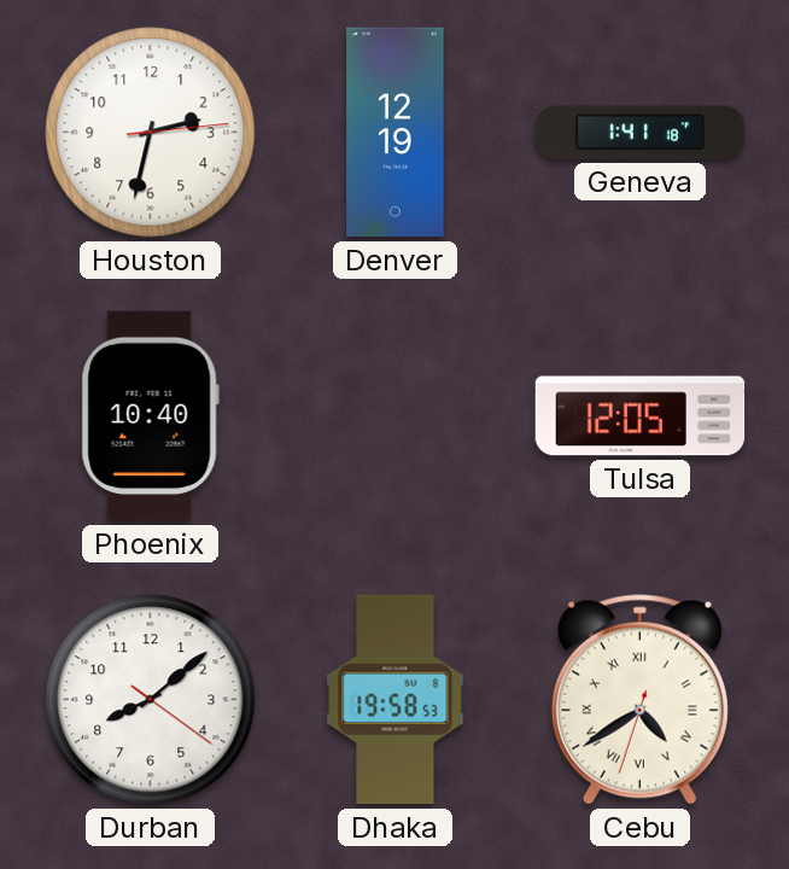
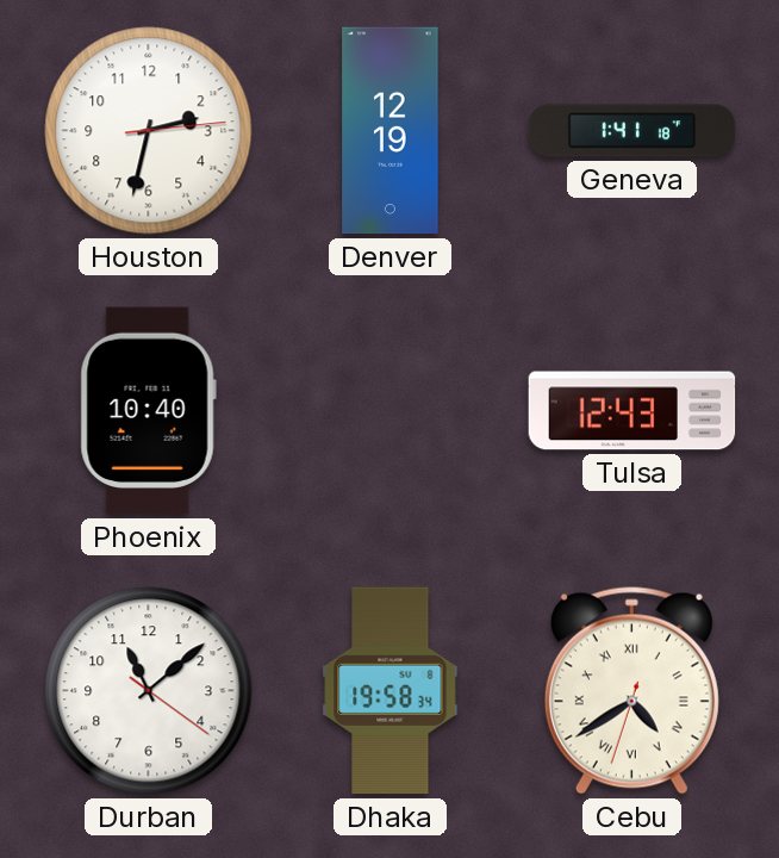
Tulsa: 12:05 -> 12:43
Durban: 8:08 -> 11:08
Dhaka: 19:58:53 -> 19:58:34
